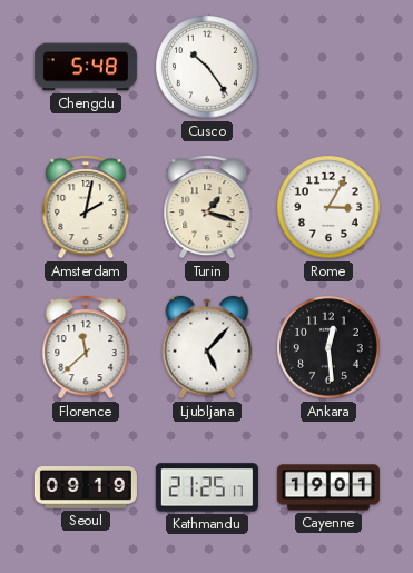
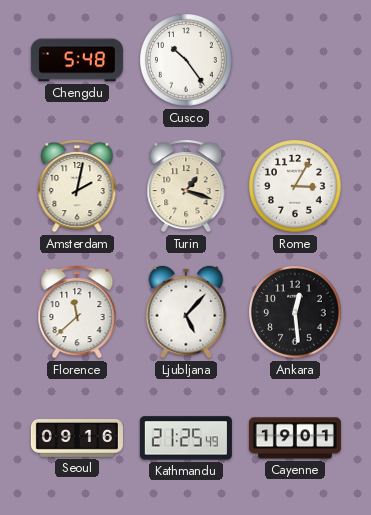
Seoul: 09:19 -> 09:16
Kathmandu: 21:25:17 -> 21:25:49
